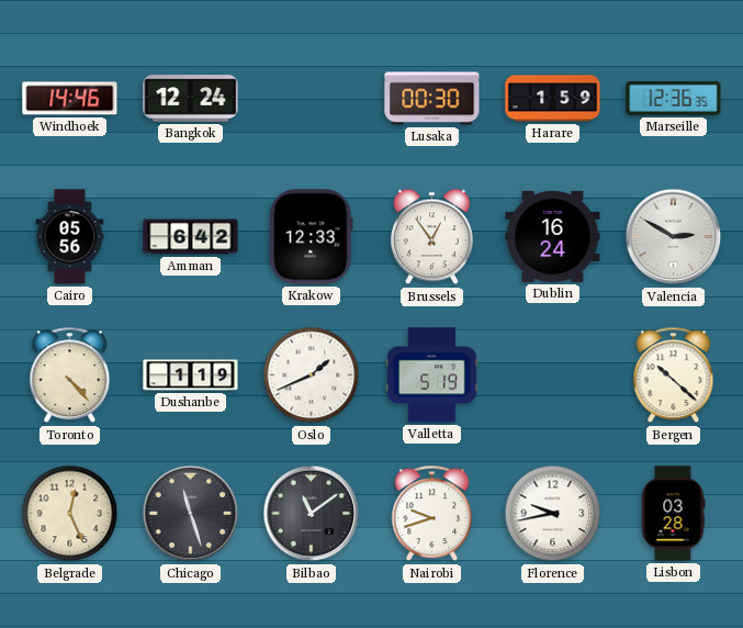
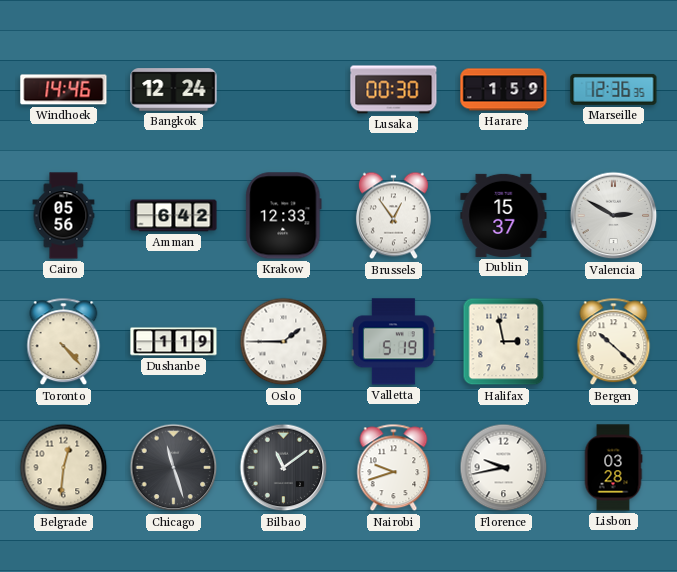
Dublin: 16:24 -> 15:37
Oslo: 1:41 -> 1:45
Halifax: none -> 2:58
Belgrade: 12:26 -> 12:31
